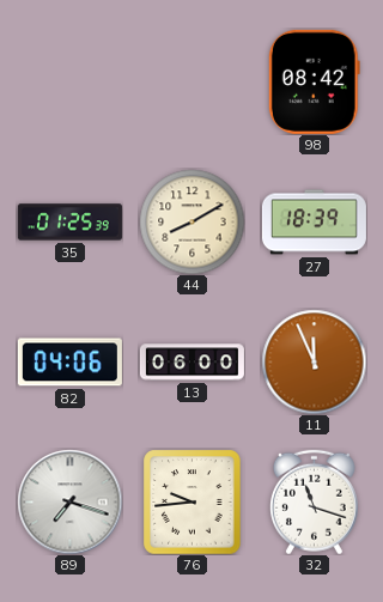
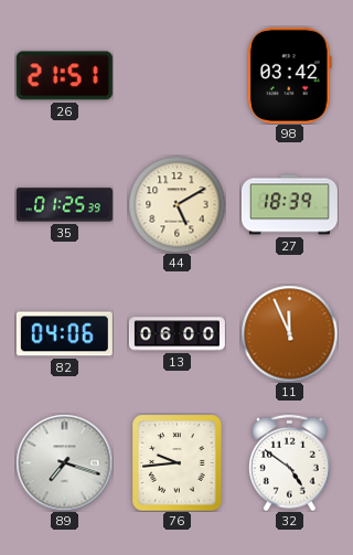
26: none -> 21:51
98: 08:42 -> 03:42
44: 8:10 -> 5:10
32: 11:18 -> 4:51
